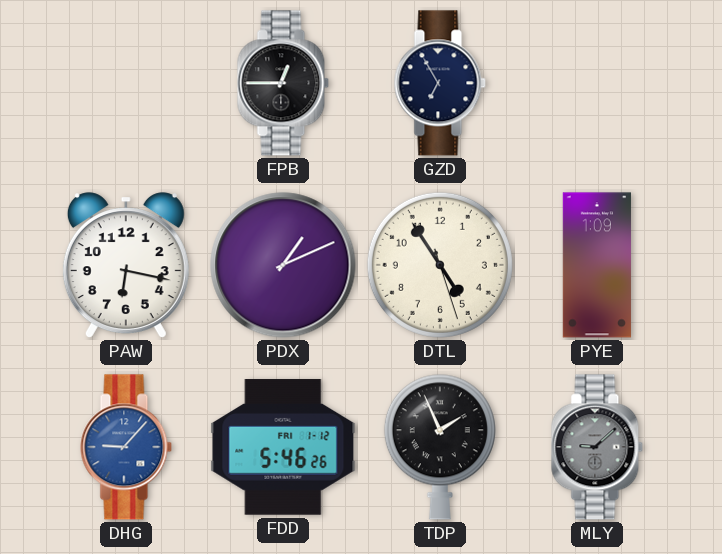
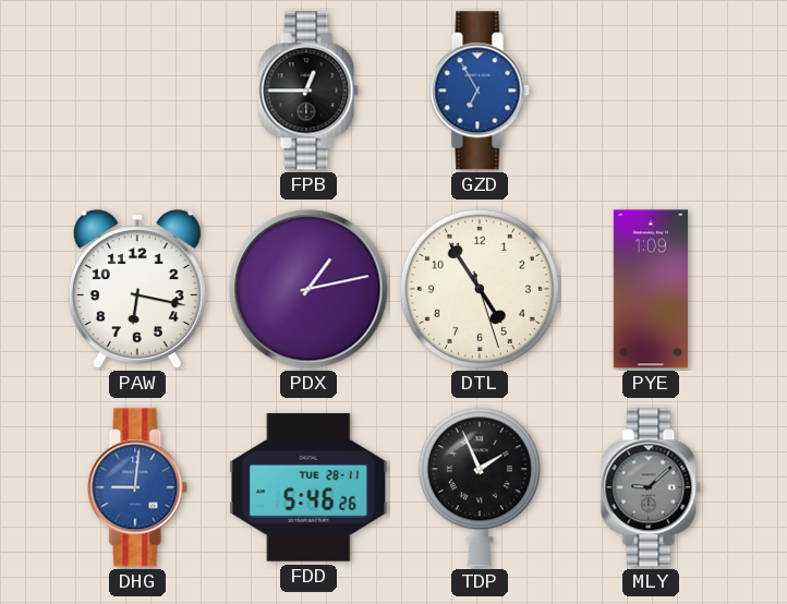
GZD dial: navy -> blue
PDX: 1:11 -> 1:13
DHG: 9:07 -> 9:01
FDD date: FRI 1-12 -> TUE 28-11
